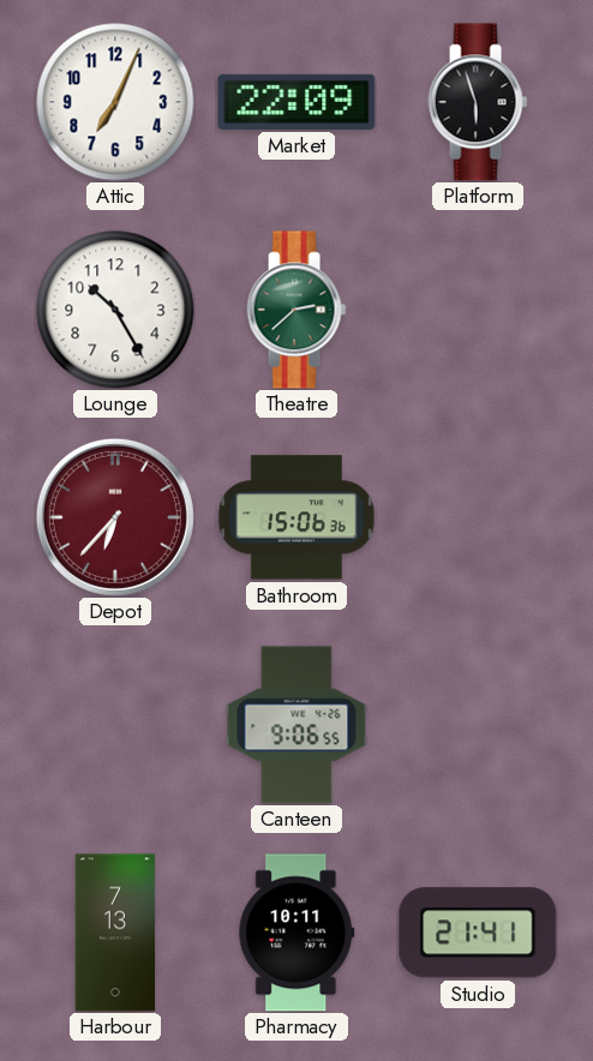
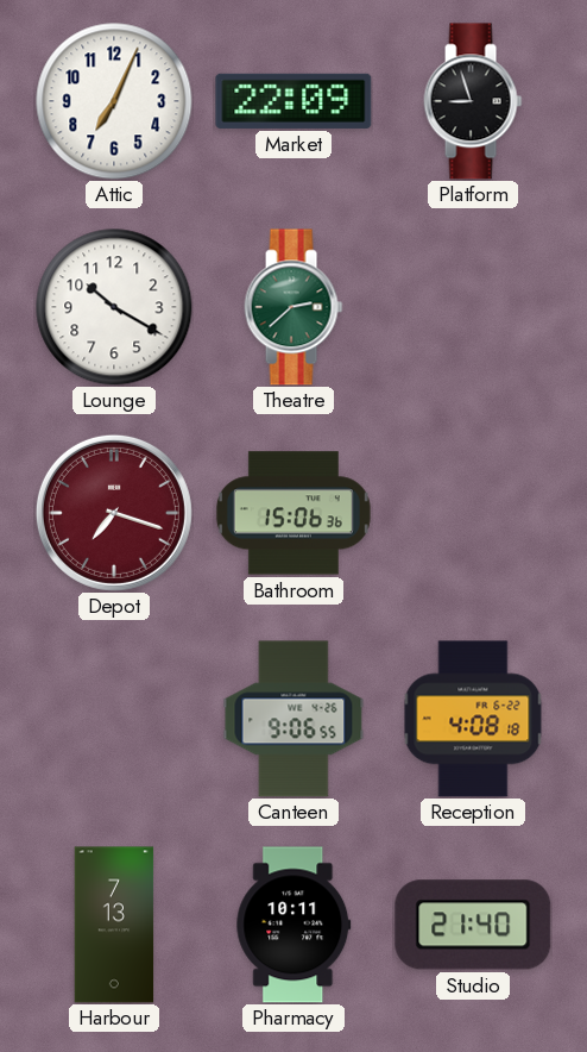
Platform: 5:57 -> 8:57
Lounge: 10:25 -> 10:20
Depot: 6:37 -> 7:18
Reception: none -> 4:08
Studio: 21:41 -> 21:40
